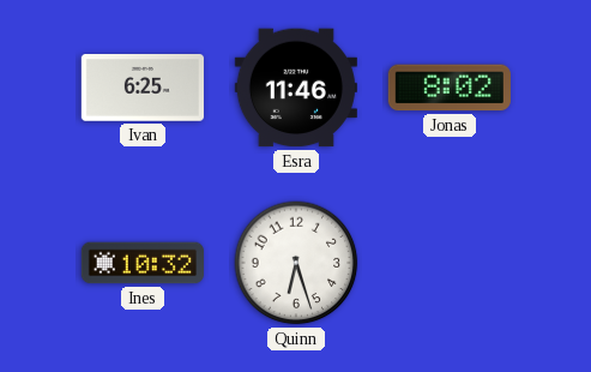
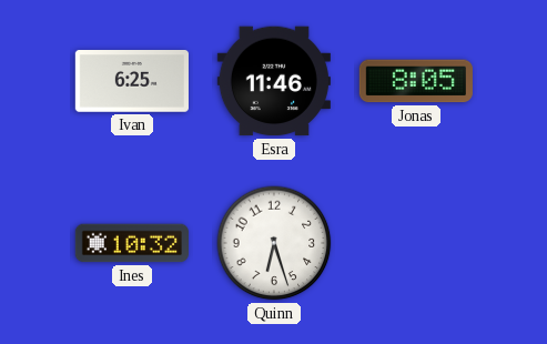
Jonas: 8:02 -> 8:05
